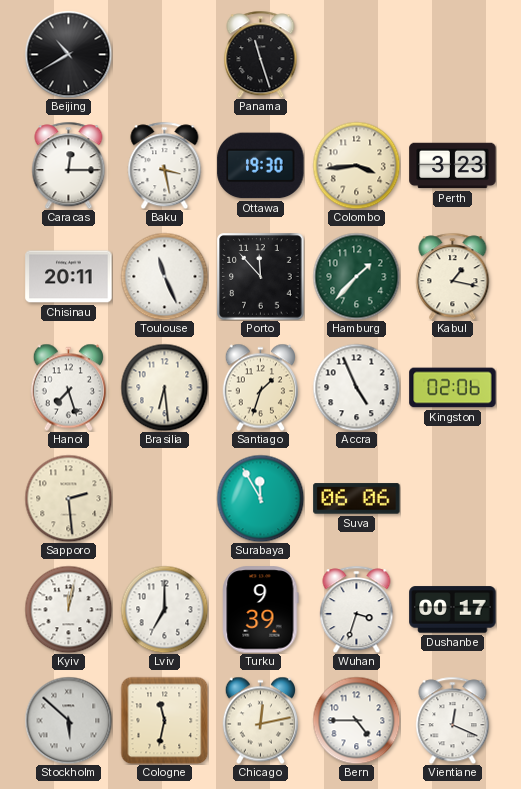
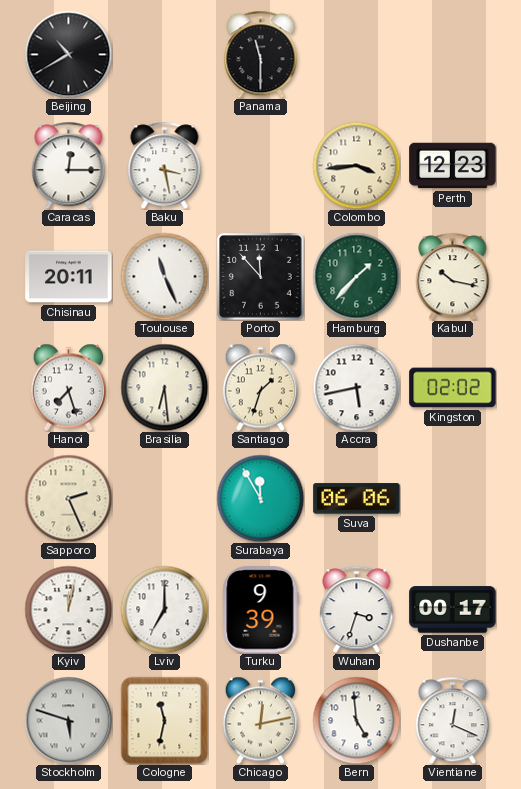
Panama: 11:27 -> 11:30
Ottawa: 19:30 -> none
Perth: 3:23 -> 12:23
Kabul: 1:17 -> 10:17
Accra: 4:56 -> 5:43
Kingston: 02:06 -> 02:02
Sapporo: 2:29 -> 2:26
Stockholm: 5:52 -> 5:48
Bern: 4:45 -> 4:59
